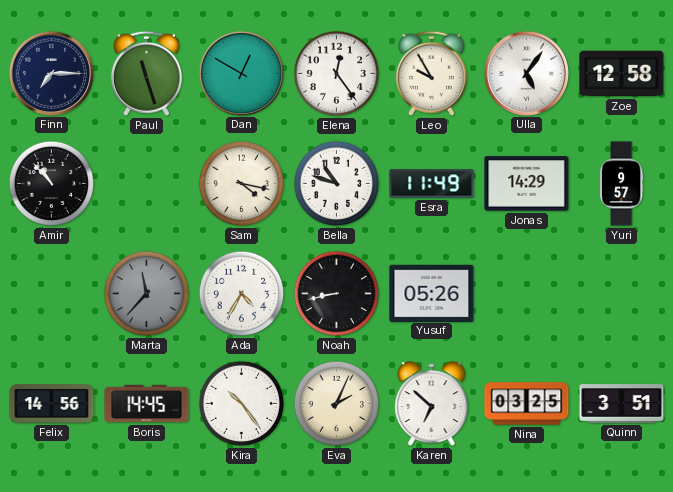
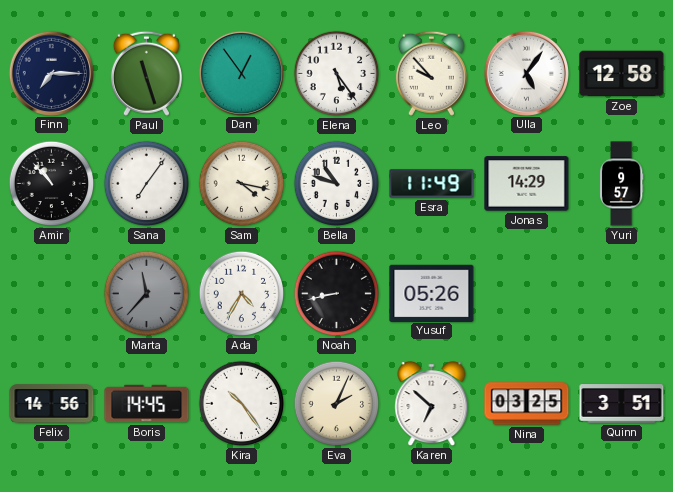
Dan: 12:50 -> 12:54
Elena: 12:24 -> 5:24
Leo: 9:55 -> 9:53
Sana: none -> 7:06
